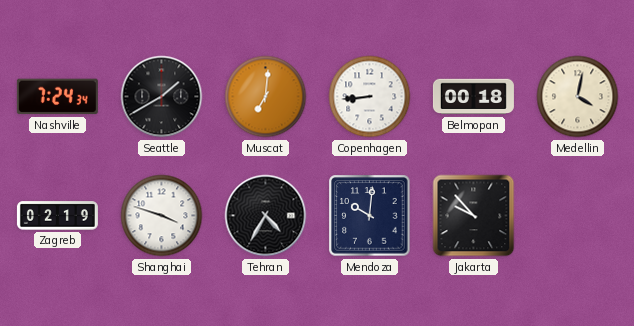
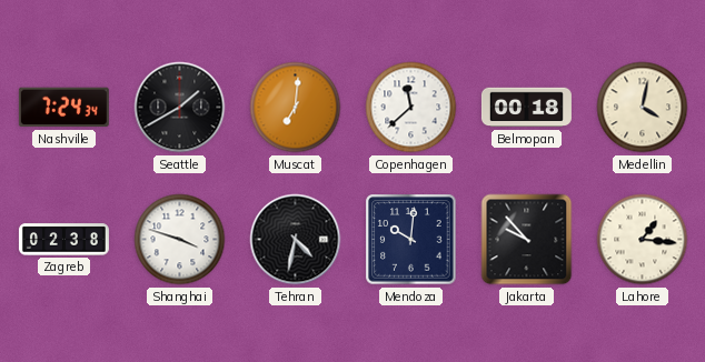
Copenhagen: 8:44 -> 11:38
Zagreb: 02:19 -> 02:38
Tehran: 4:35 -> 4:32
Lahore: none -> 1:16
